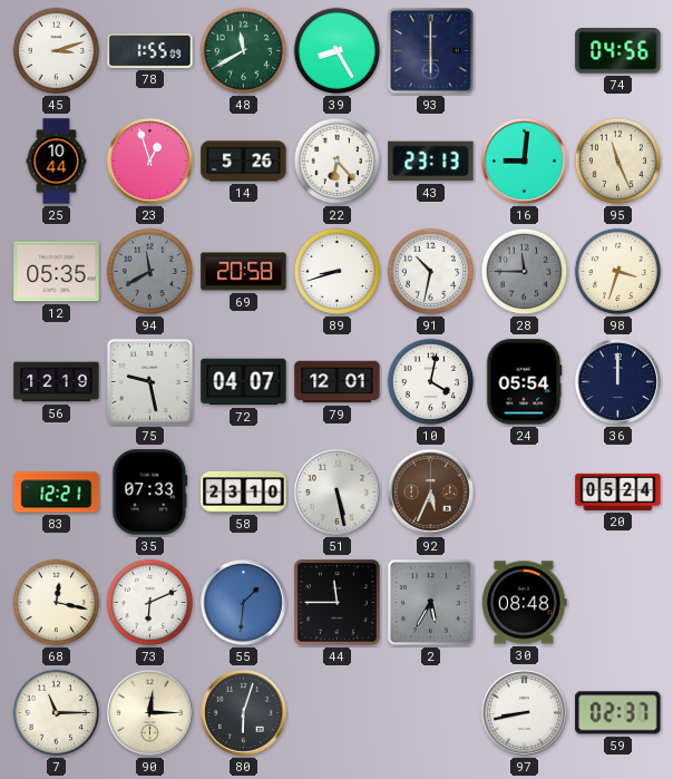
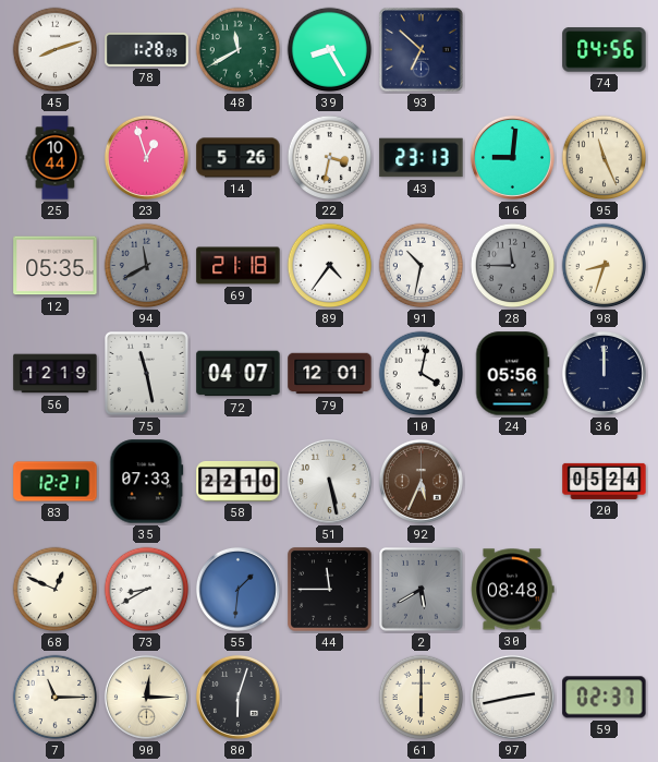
45: 3:12 -> 8:12
78: 1:55 -> 1:28
93: 6:00 -> 6:52
22: 6:23 -> 3:32
69: 20:58 -> 21:18
89: 8:42 -> 4:36
98: 3:33 -> 8:33
75: 9:28 -> 11:28
24: 05:54 -> 05:56
58: 23:10 -> 22:10
68: 12:17 -> 12:49
73: 6:11 -> 8:40
2: 5:35 -> 5:40
61: none -> 6:00
97: 8:43 -> 2:43
